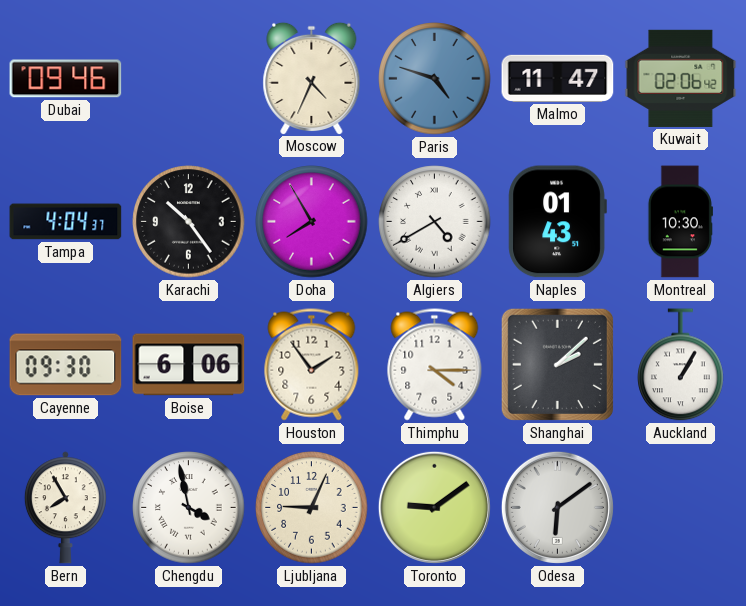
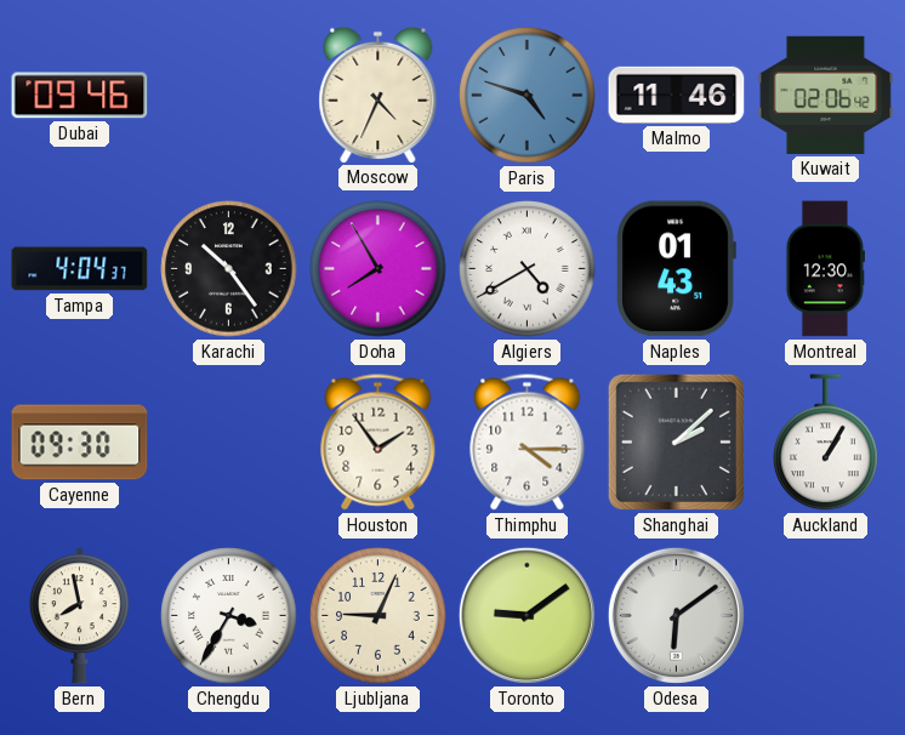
Malmo: 11:47 -> 11:46
Montreal: 10:30 -> 12:30
Boise: 6:06 -> none
Bern: 7:55 -> 7:58
Chengdu: 3:58 -> 3:35
